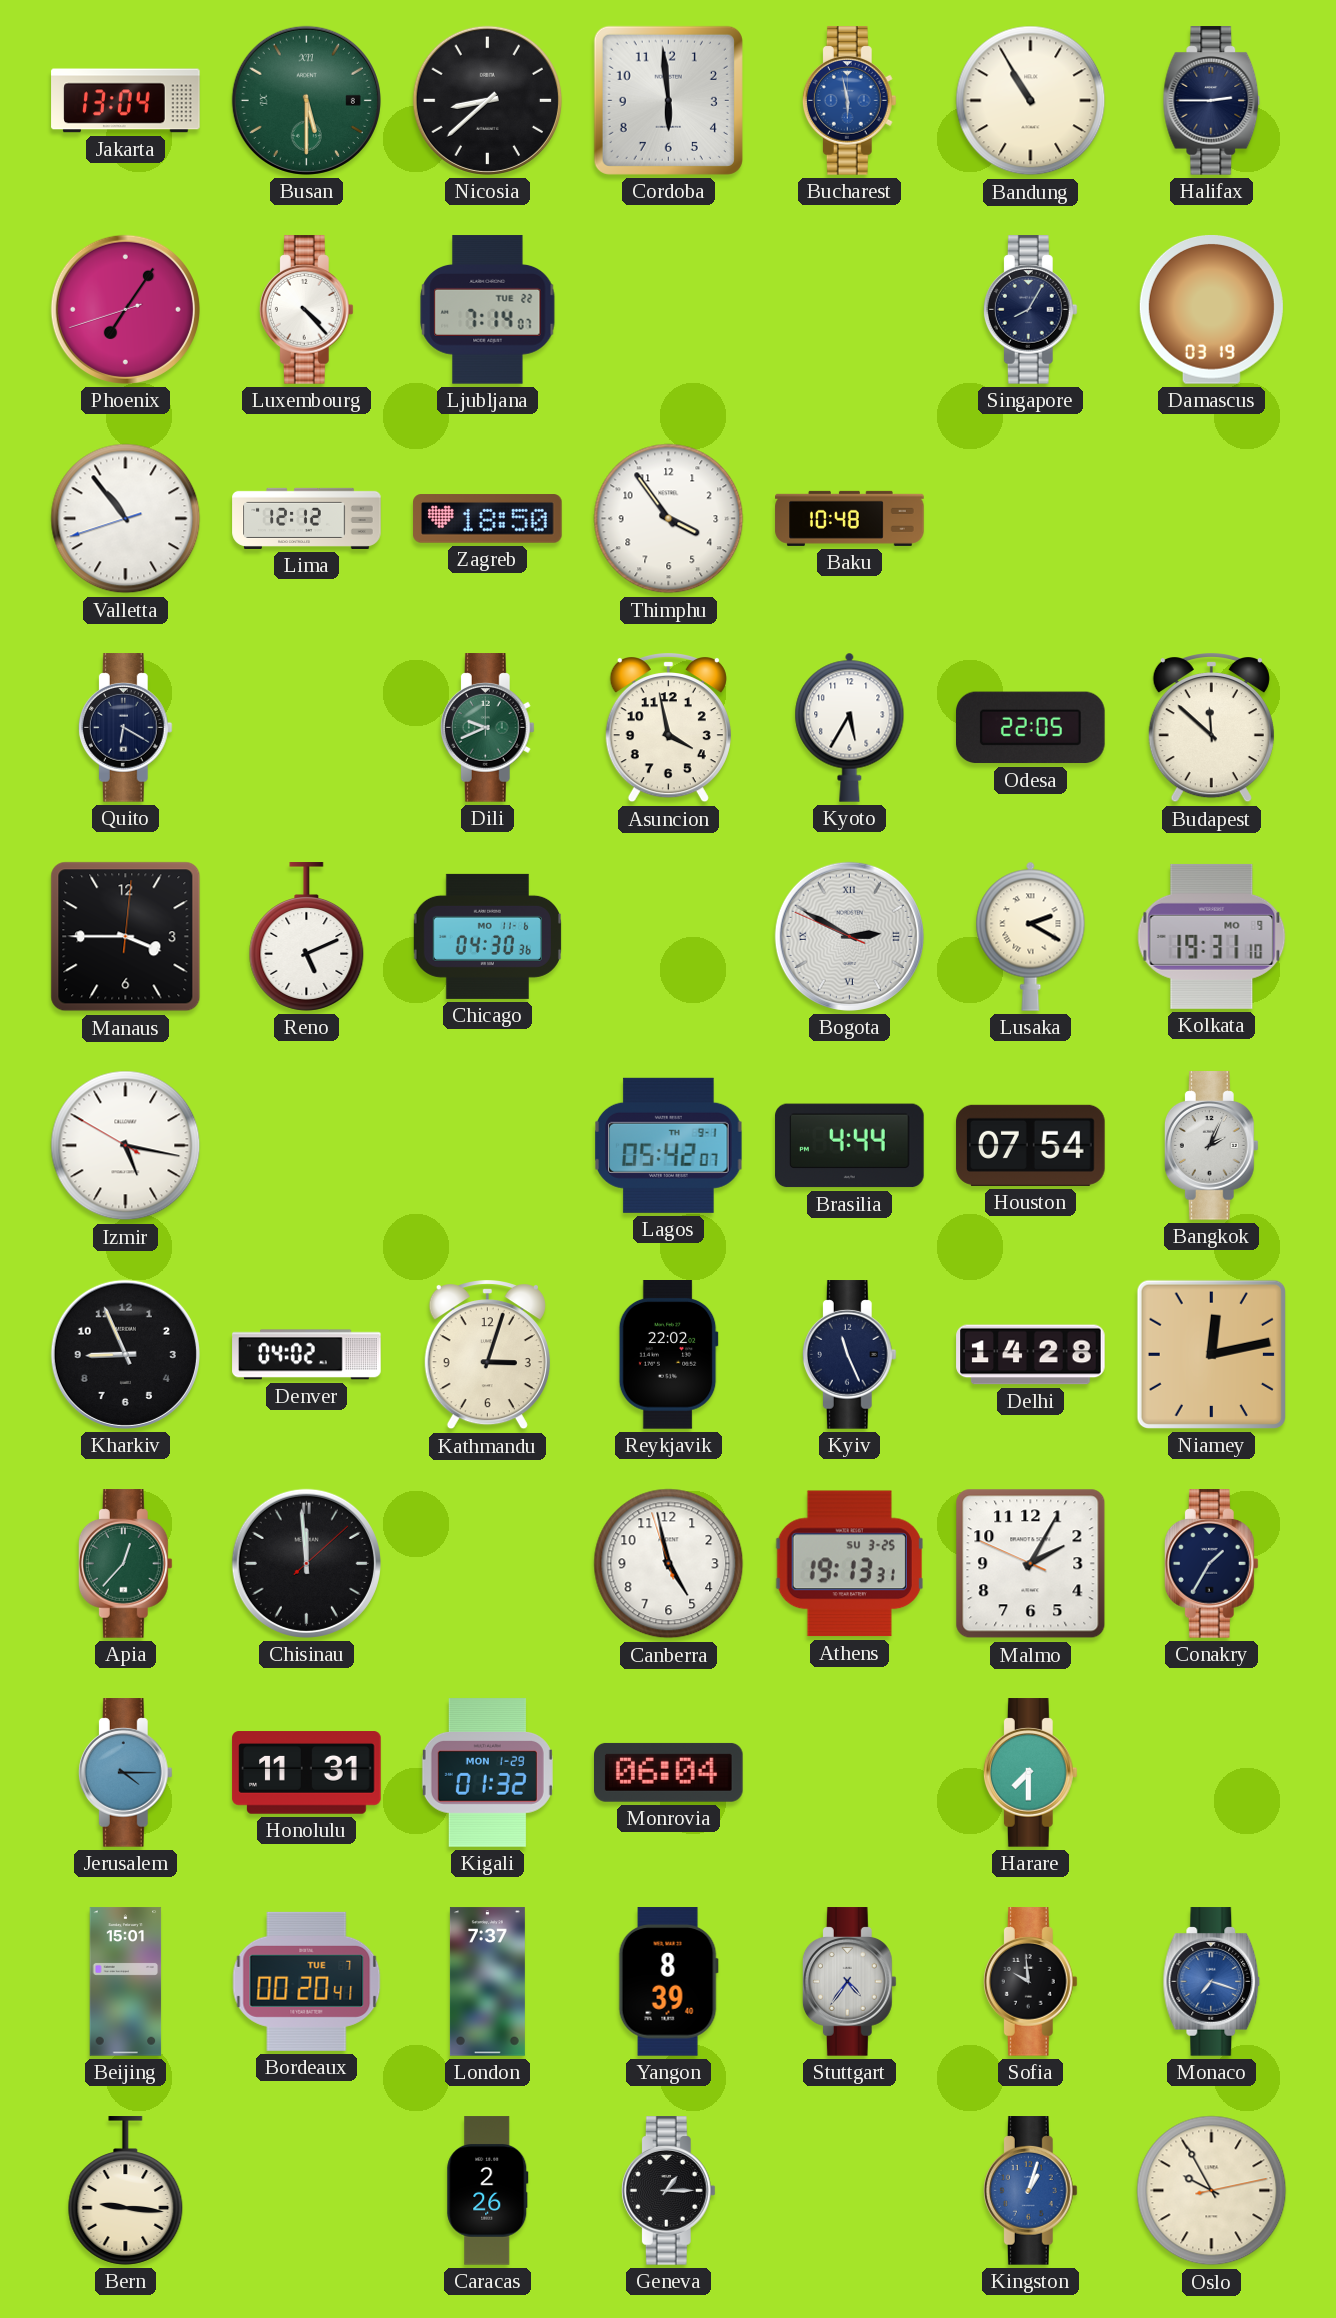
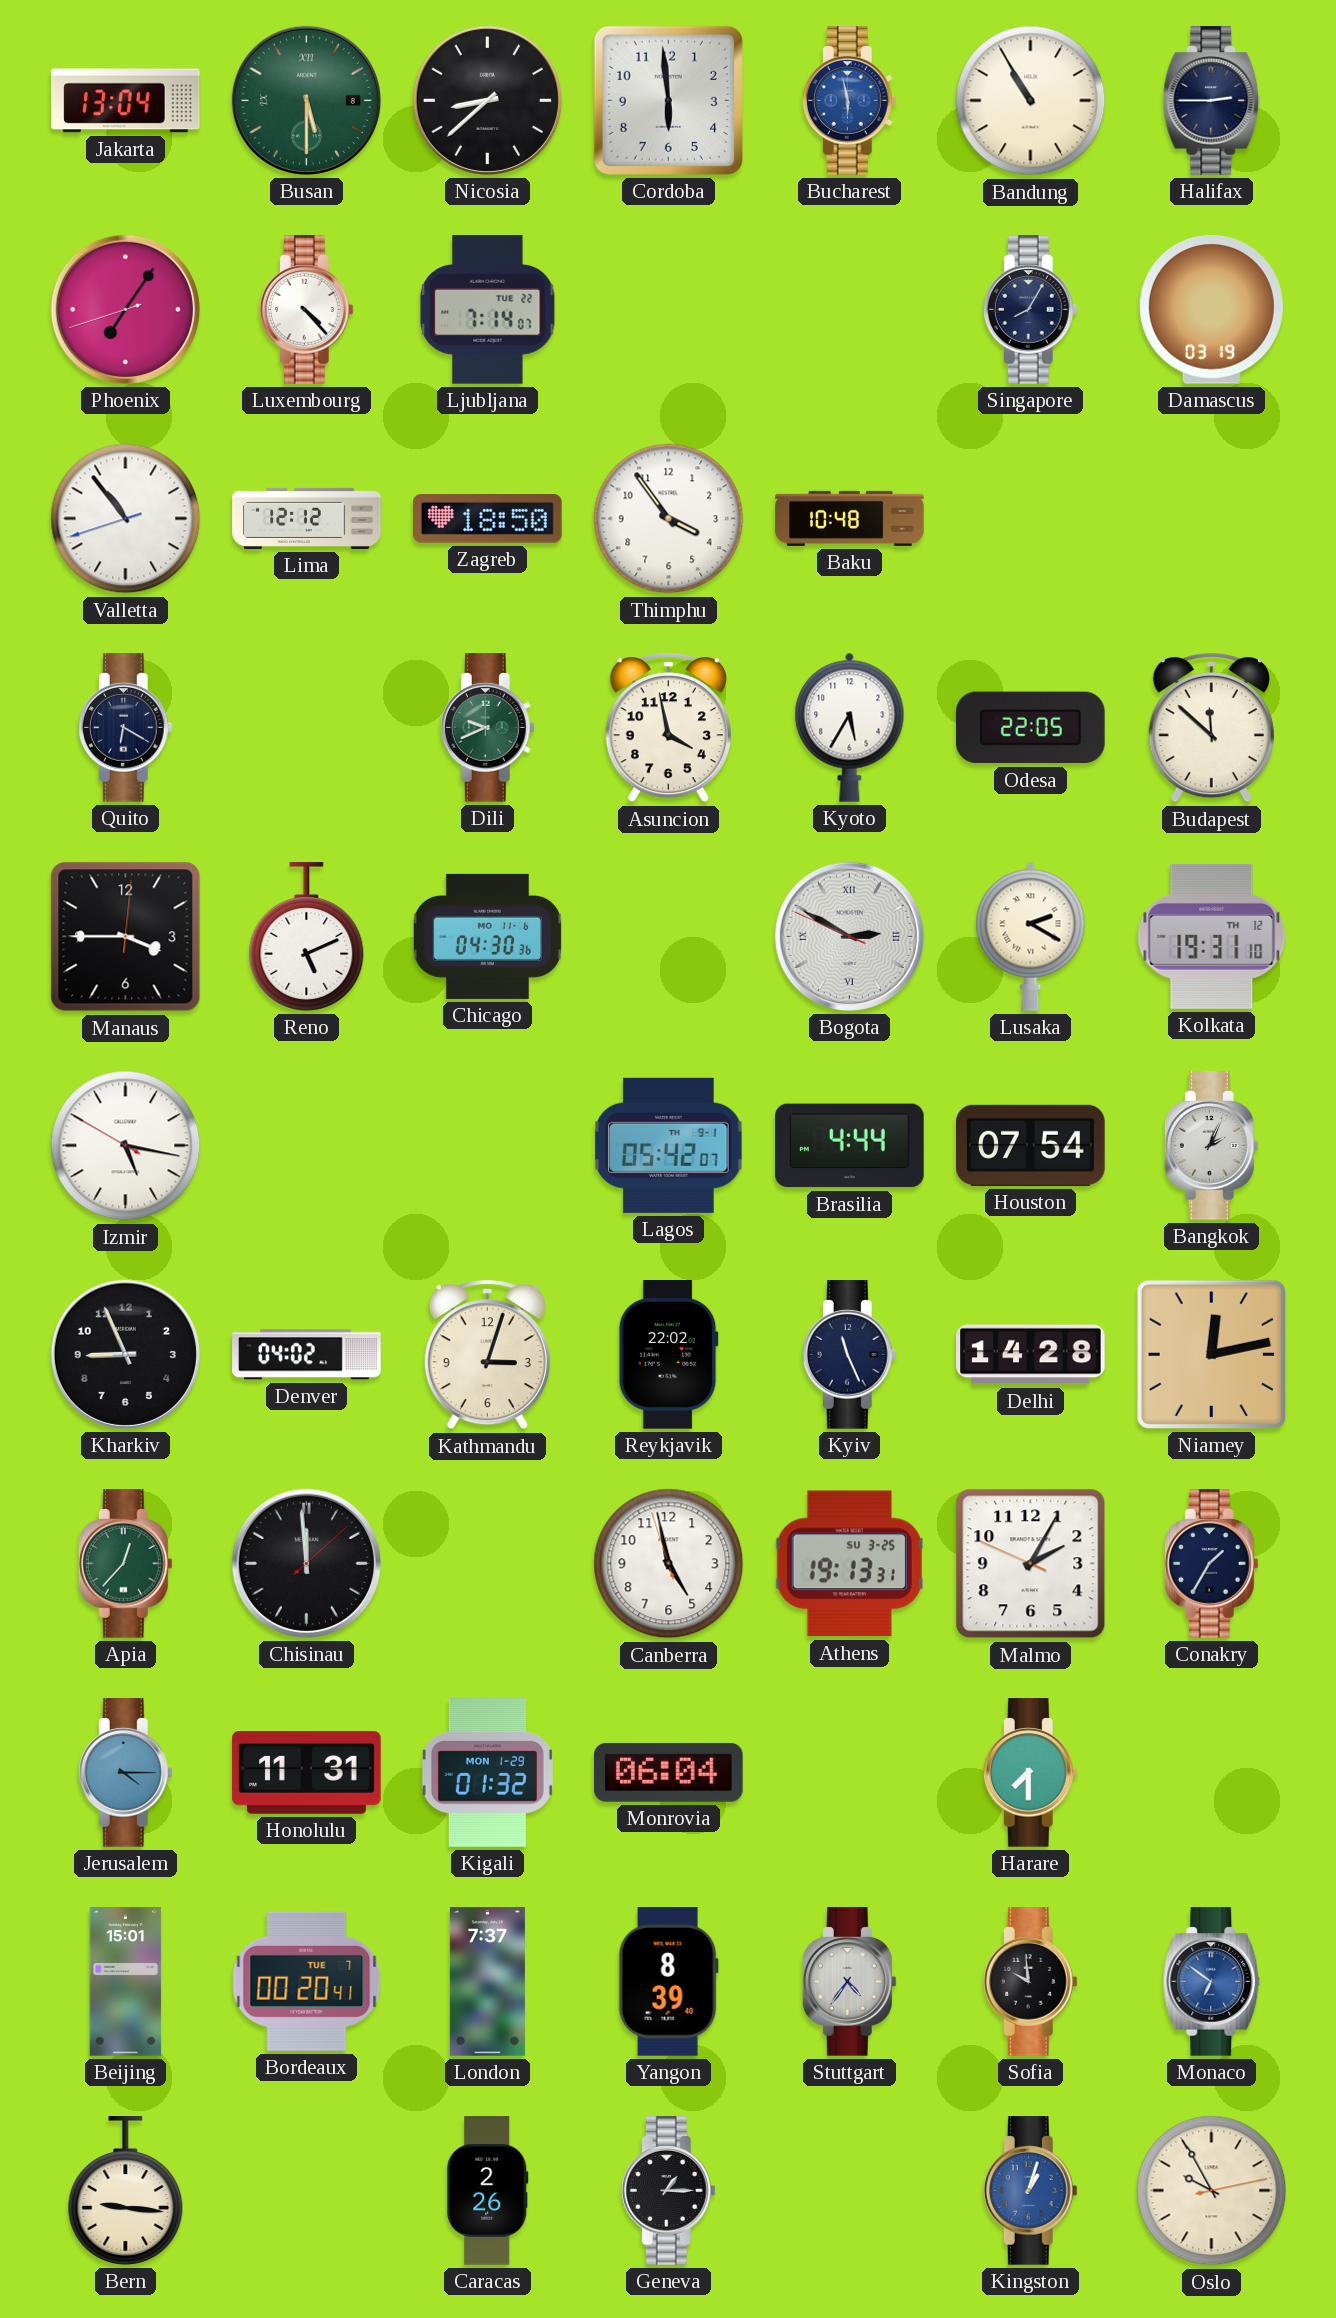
Kolkata date: MO 9 -> TH 12
Monaco: 7:18 -> 6:51
